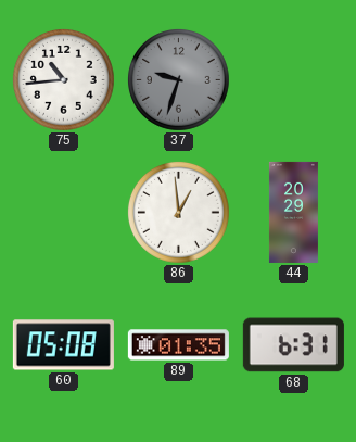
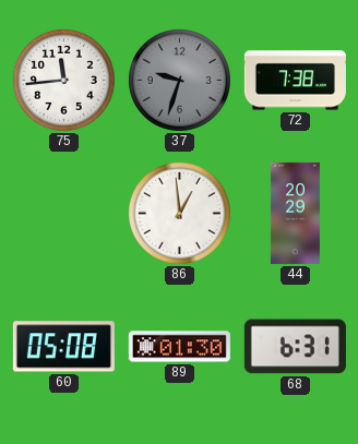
75: 10:44 -> 11:44
72: none -> 7:38
89: 01:35 -> 01:30
